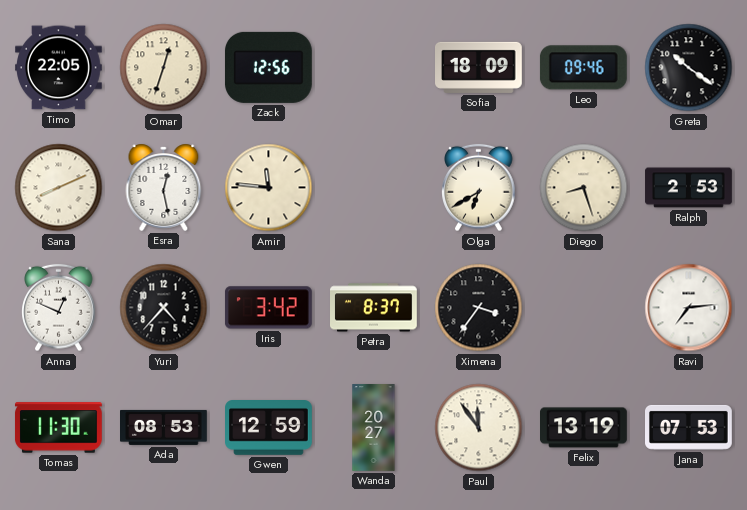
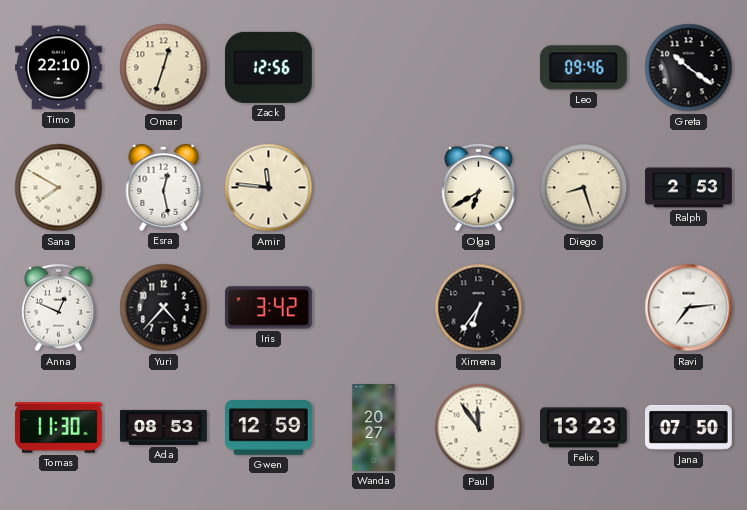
Timo: 22:05 -> 22:10
Sofia: 18:09 -> none
Sana: 8:11 -> 7:50
Petra: 8:37 -> none
Ximena: 3:36 -> 6:36
Felix: 13:19 -> 13:23
Jana: 07:53 -> 07:50
